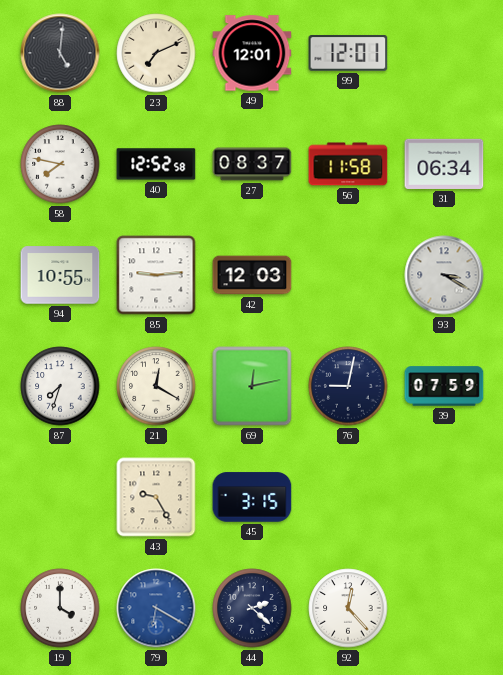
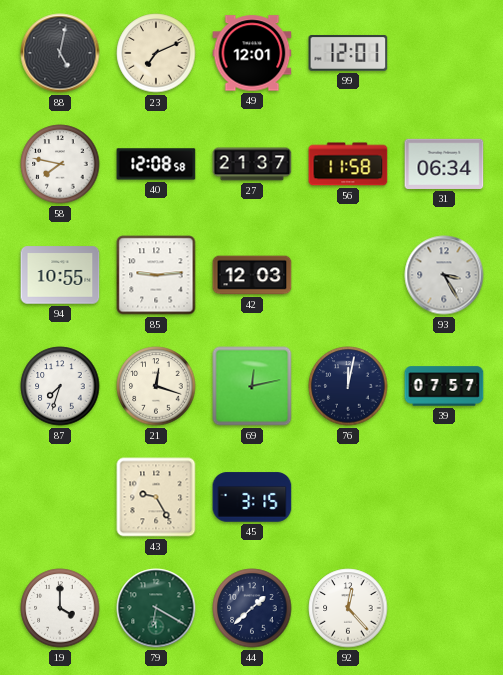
88: 5:01 -> 5:02
40: 12:52 -> 12:08
27: 08:37 -> 21:37
93: 3:20 -> 3:25
21: 12:20 -> 12:18
76: 9:02 -> 12:02
39: 07:59 -> 07:57
79 dial: blue -> green
44: 2:22 -> 1:38
